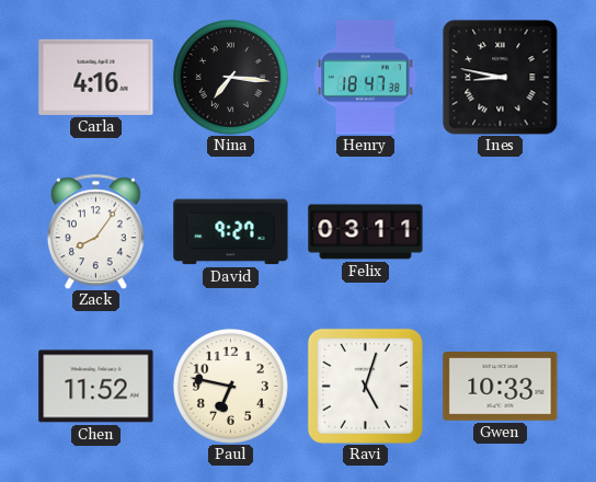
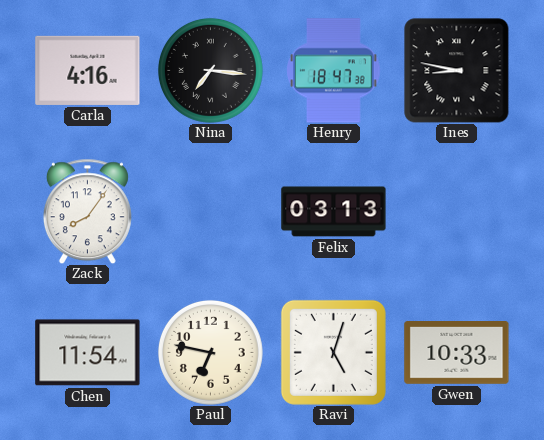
David: 9:27 -> none
Felix: 03:11 -> 03:13
Chen: 11:52 -> 11:54
